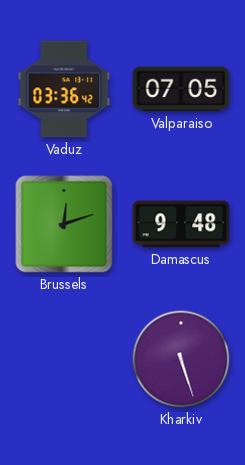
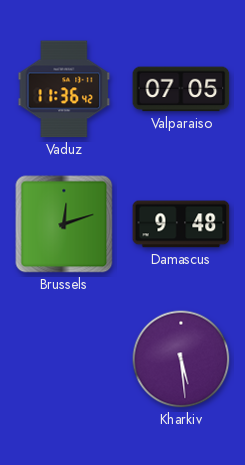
Vaduz: 03:36 -> 11:36
Kharkiv: 5:27 -> 5:29
